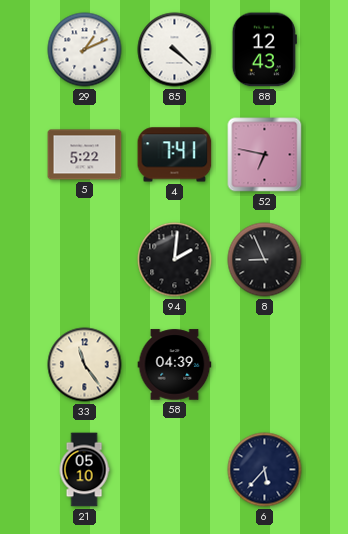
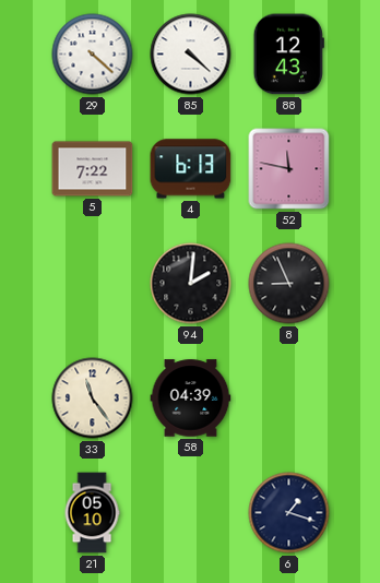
29: 1:11 -> 4:22
5: 5:22 -> 7:22
4: 7:41 -> 6:13
52: 6:47 -> 11:47
6: 5:37 -> 1:18
